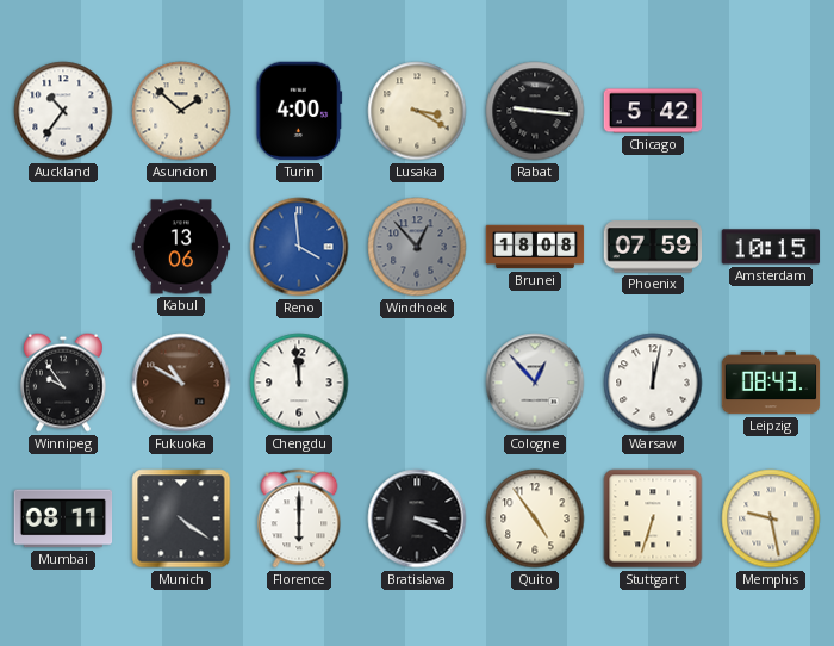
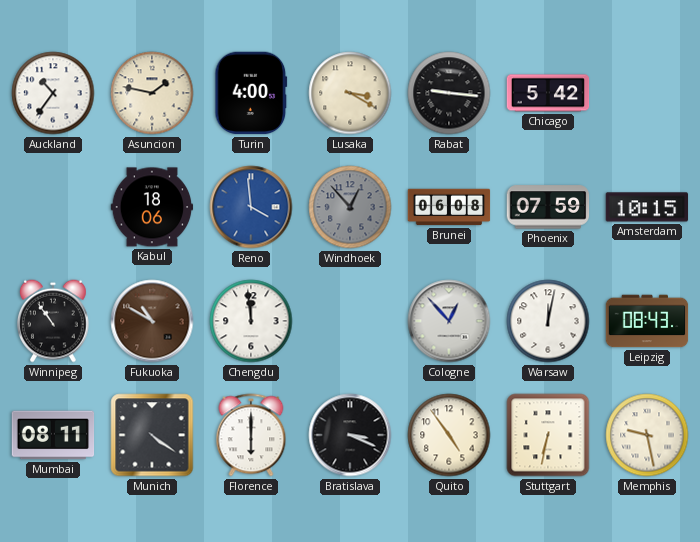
Asuncion: 1:52 -> 1:47
Kabul: 13:06 -> 18:06
Brunei: 18:08 -> 06:08
Winnipeg: 9:54 -> 10:54
Stuttgart: 6:33 -> 6:32
